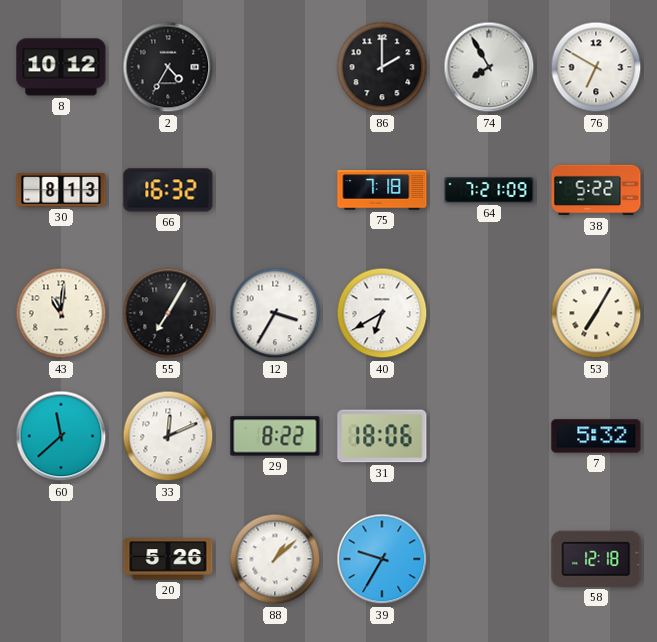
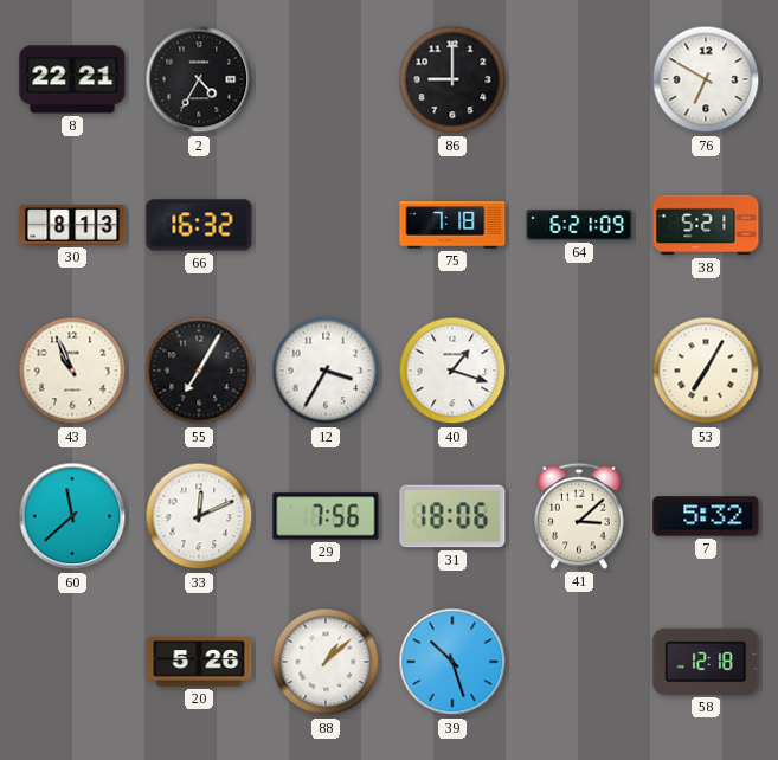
8: 10:12 -> 22:21
86: 2:00 -> 9:00
74: 7:55 -> none
64: 7:21 -> 6:21
38: 5:22 -> 5:21
43: 11:01 -> 10:56
40: 6:40 -> 1:18
29: 8:22 -> 7:56
41: none -> 3:08
39: 9:35 -> 10:27
